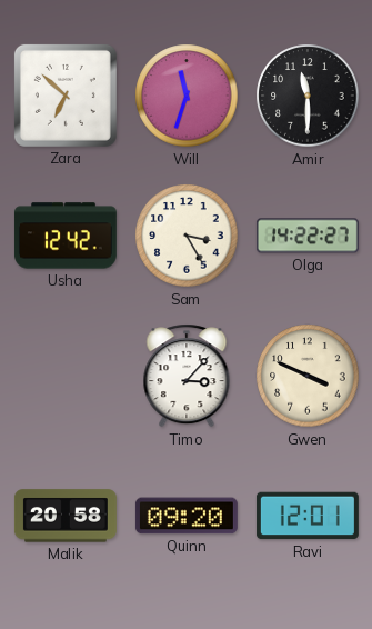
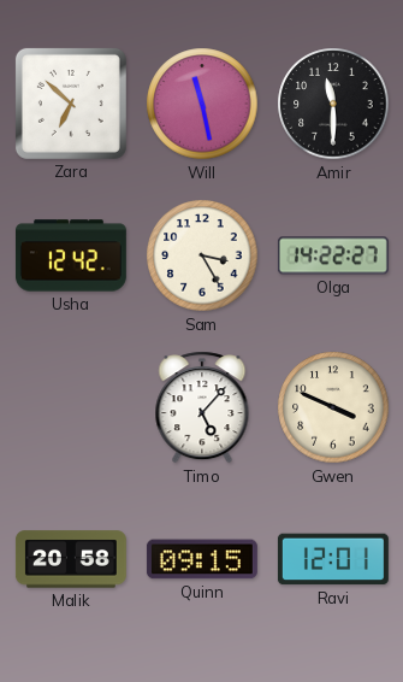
Will: 11:33 -> 11:28
Timo: 3:07 -> 5:07
Quinn: 09:20 -> 09:15
